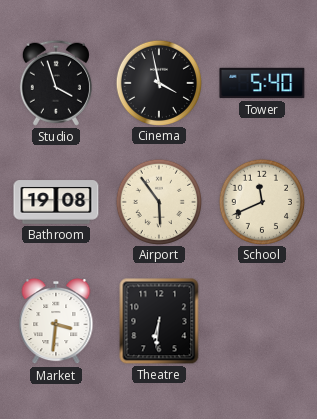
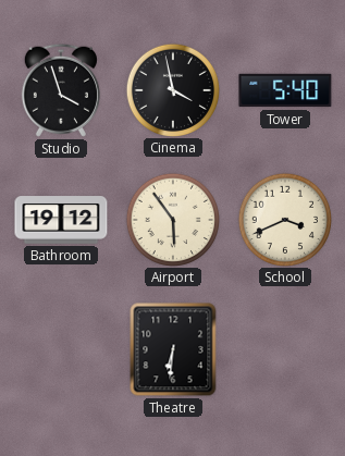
Bathroom: 19:08 -> 19:12
School: 11:41 -> 3:41
Market: 3:31 -> none
